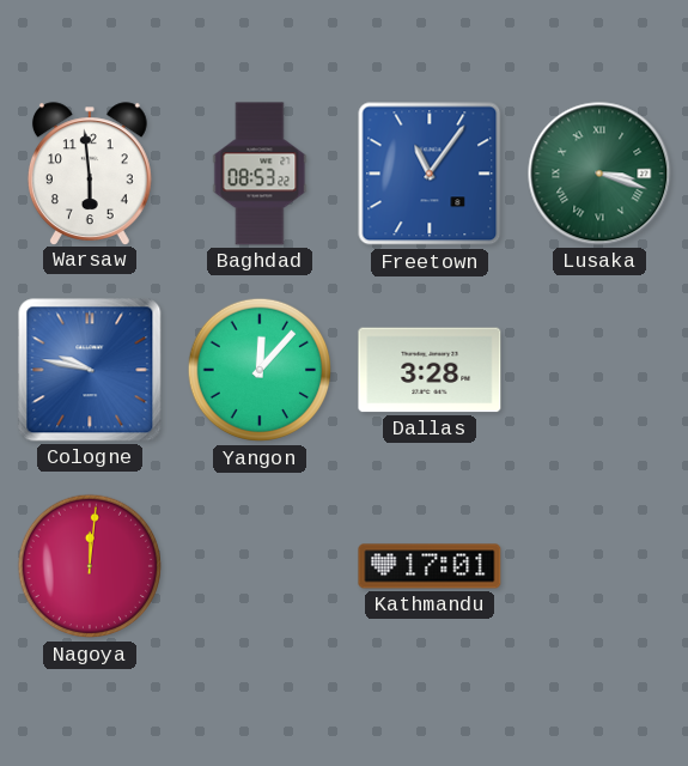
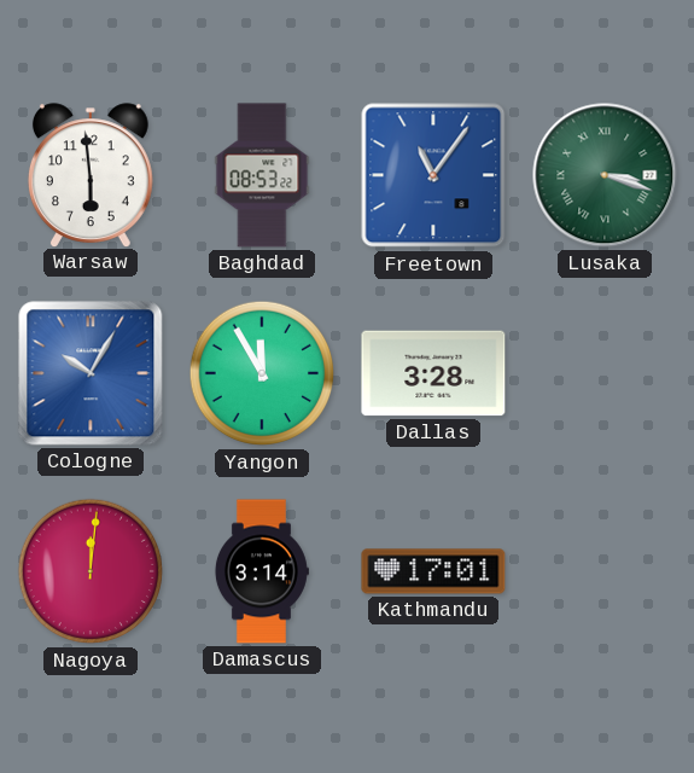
Cologne: 9:47 -> 10:05
Yangon: 12:07 -> 11:55
Damascus: none -> 3:14
